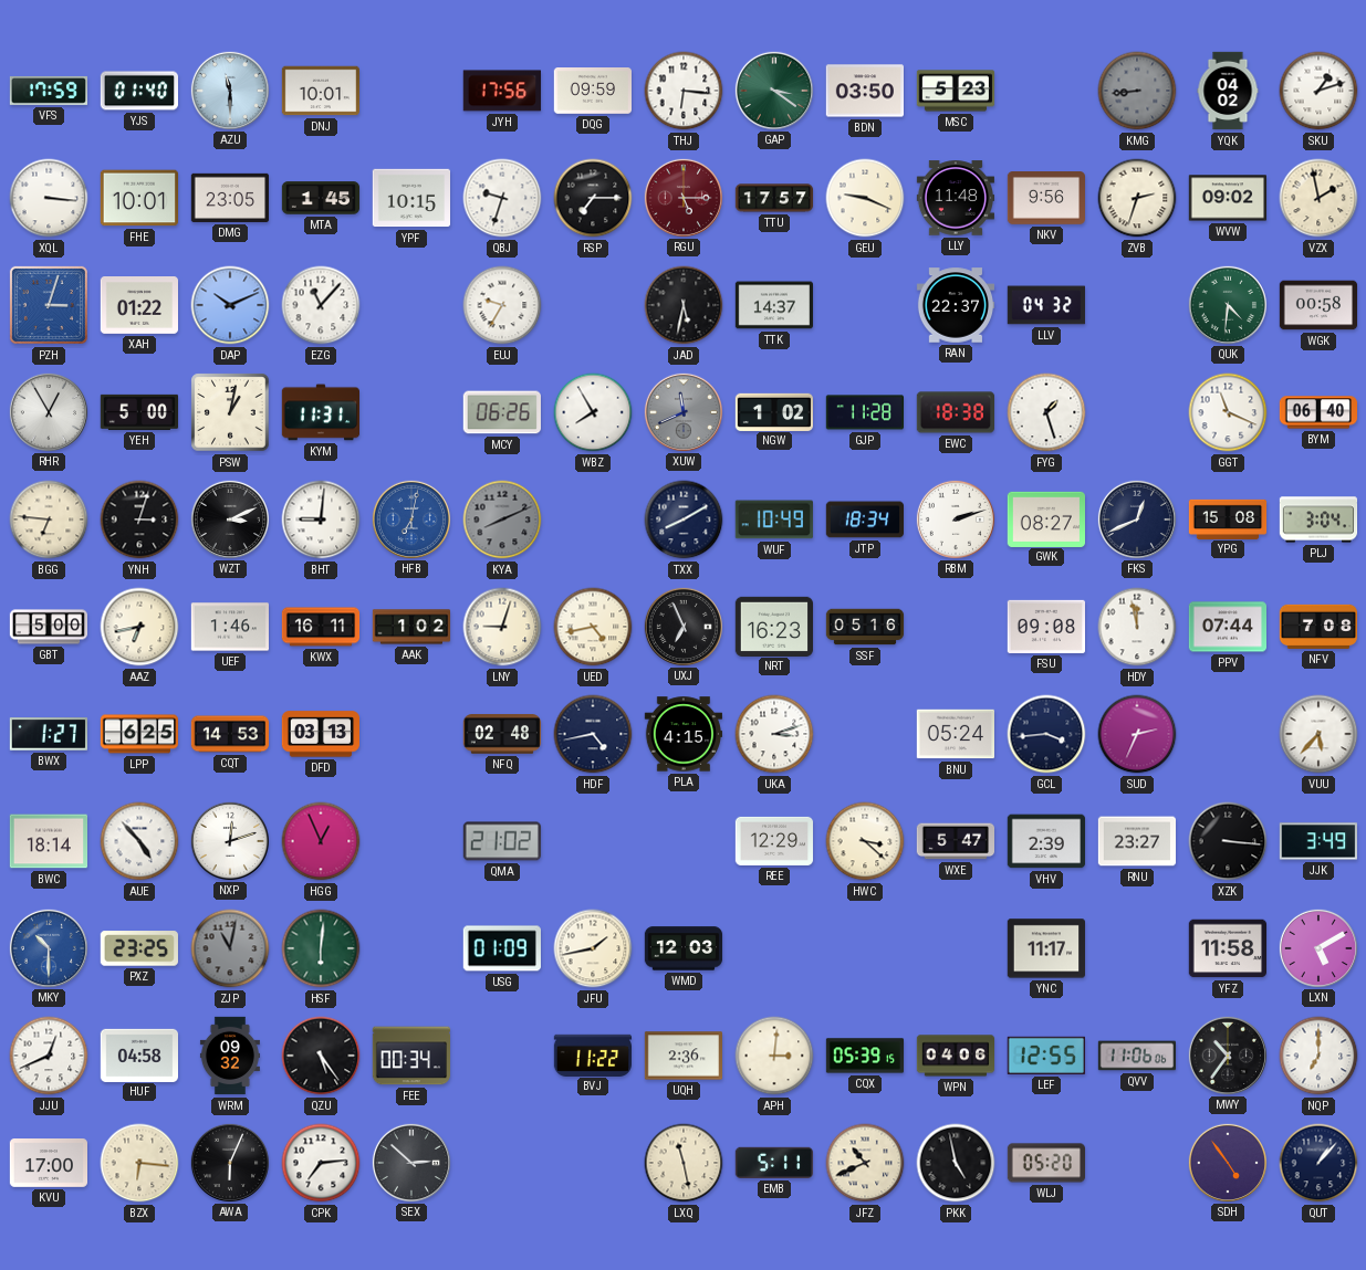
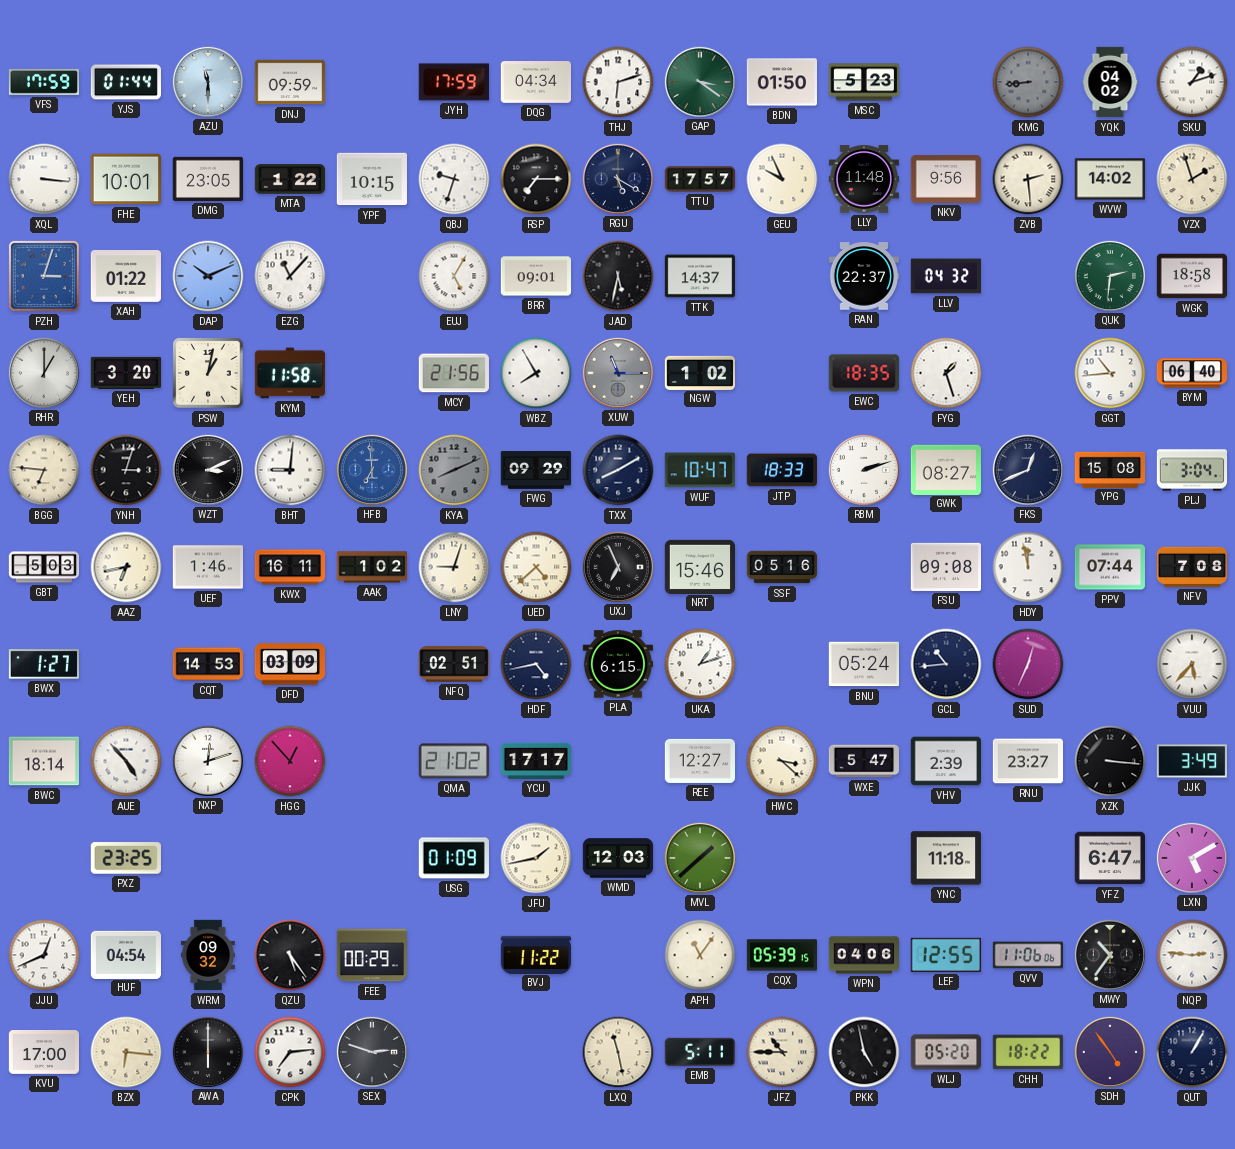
YJS: 01:40 -> 01:44
DNJ: 10:01 -> 09:59
JYH: 17:56 -> 17:59
DQG: 09:59 -> 04:34
THJ: 6:16 -> 6:12
BDN: 03:50 -> 01:50
MTA: 1:45 -> 1:22
RGU: 5:15 -> 5:20
RGU dial: burgundy -> navy
GEU: 9:19 -> 9:56
ZVB: 2:33 -> 2:29
WVW: 09:02 -> 14:02
VZX: 1:58 -> 1:57
EUJ: 9:35 -> 5:05
BRR: none -> 09:01
QUK: 4:31 -> 2:31
WGK: 00:58 -> 18:58
RHR: 12:55 -> 1:00
YEH: 5:00 -> 3:20
KYM: 11:31 -> 11:58
MCY: 06:26 -> 21:56
XUW: 11:41 -> 11:15
GJP: 11:28 -> none
EWC: 18:38 -> 18:35
GGT: 11:19 -> 10:44
HFB: 7:02 -> 6:59
FWG: none -> 09:29
WUF: 10:49 -> 10:47
JTP: 18:34 -> 18:33
GBT: 5:00 -> 5:03
UED: 4:43 -> 4:38
NRT: 16:23 -> 15:46
LPP: 6:25 -> none
DFD: 03:13 -> 03:09
NFQ: 02:48 -> 02:51
PLA: 4:15 -> 6:15
UKA: 3:12 -> 1:12
GCL: 3:44 -> 10:44
SUD: 2:34 -> 12:34
HGG: 12:56 -> 12:53
YCU: none -> 17:17
REE: 12:29 -> 12:27
MKY: 10:30 -> none
ZJP: 11:02 -> none
HSF: 6:01 -> none
MVL: none -> 1:38
YNC: 11:17 -> 11:18
YFZ: 11:58 -> 6:47
HUF: 04:58 -> 04:54
FEE: 00:34 -> 00:29
UQH: 2:36 -> none
APH: 3:01 -> 11:06
NQP: 7:00 -> 2:46
AWA: 6:04 -> 6:00
SEX: 2:52 -> 2:48
JFZ: 10:41 -> 10:45
CHH: none -> 18:22
QUT: 1:07 -> 1:05
